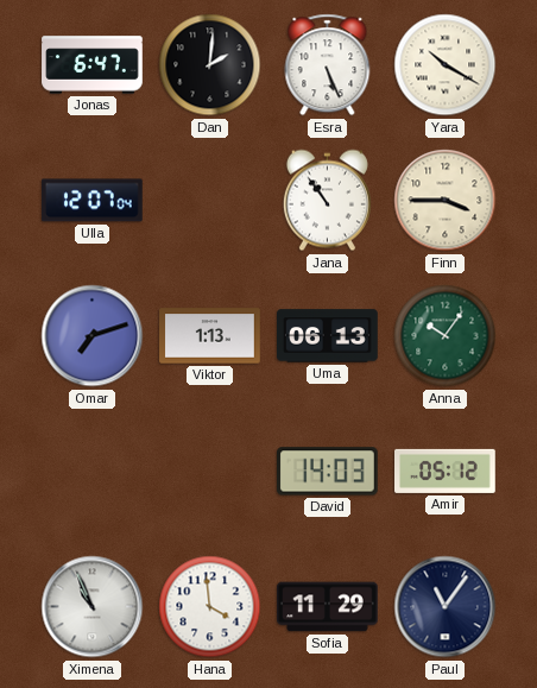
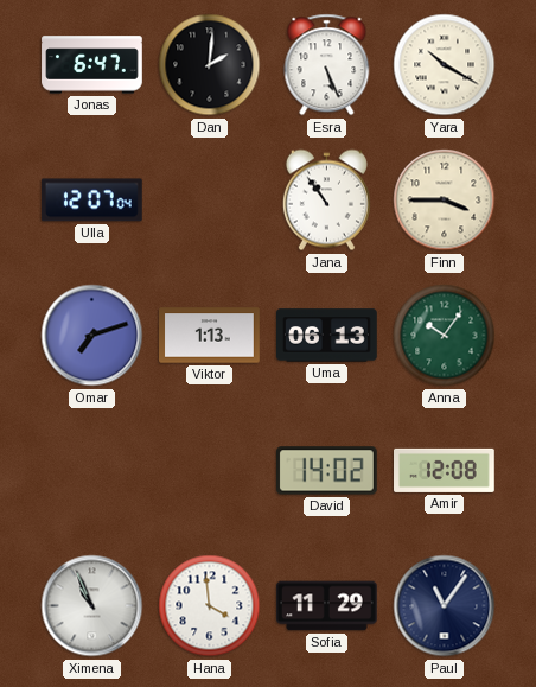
David: 14:03 -> 14:02
Amir: 05:12 -> 12:08
